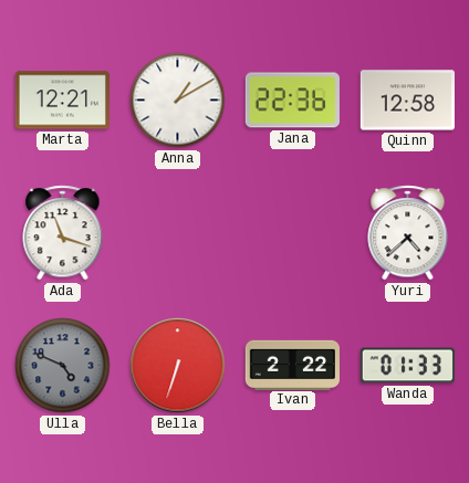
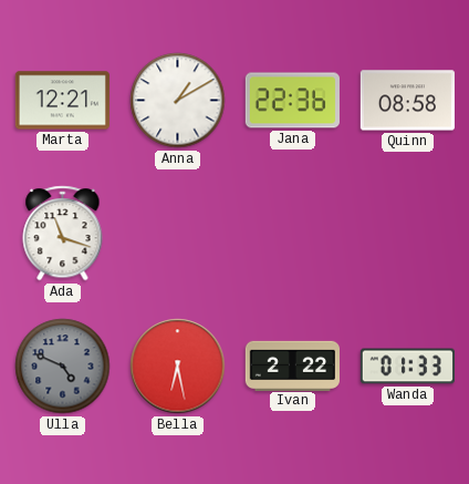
Quinn: 12:58 -> 08:58
Yuri: 4:38 -> none
Bella: 6:33 -> 6:28
